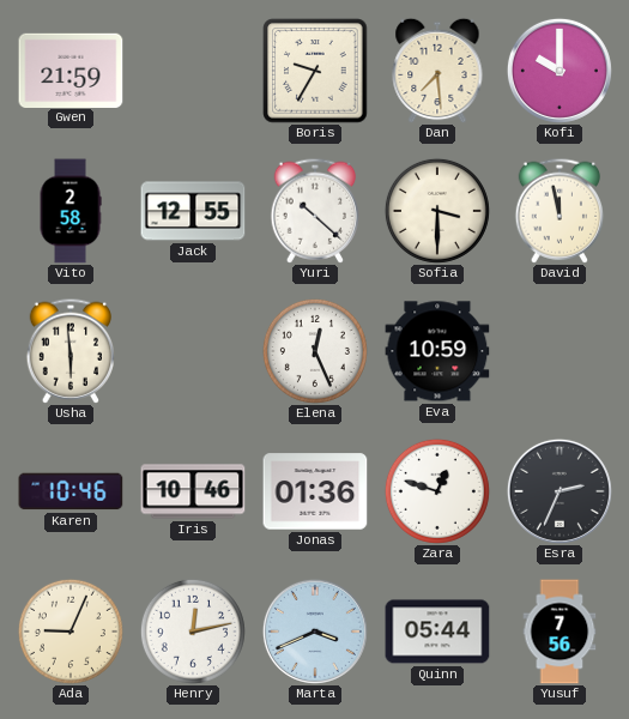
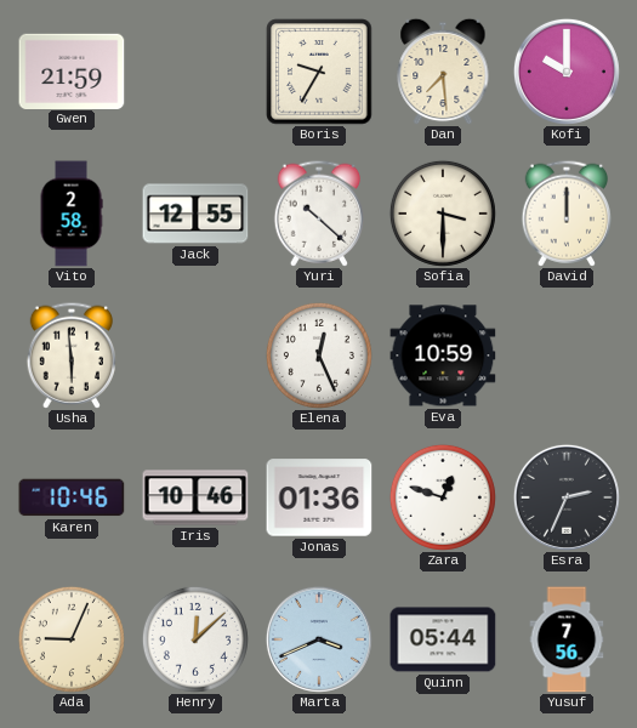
David: 11:58 -> 12:00
Henry: 12:13 -> 12:08
